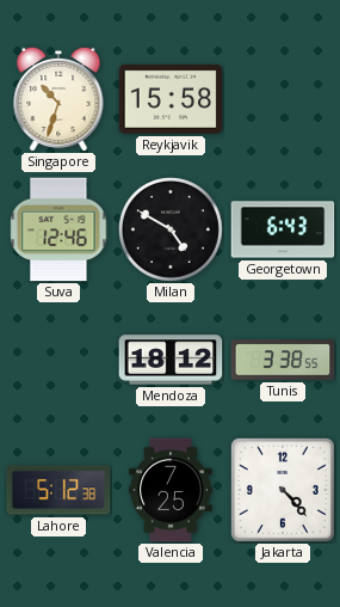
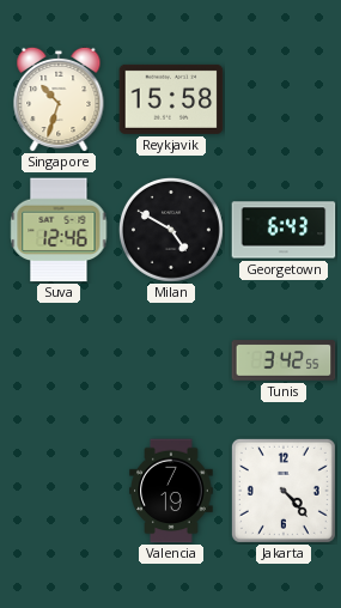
Mendoza: 18:12 -> none
Tunis: 3:38 -> 3:42
Lahore: 5:12 -> none
Valencia: 7:25 -> 7:19
